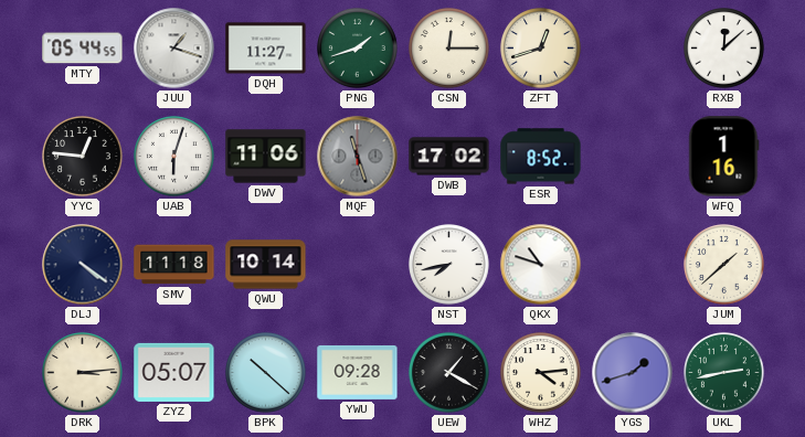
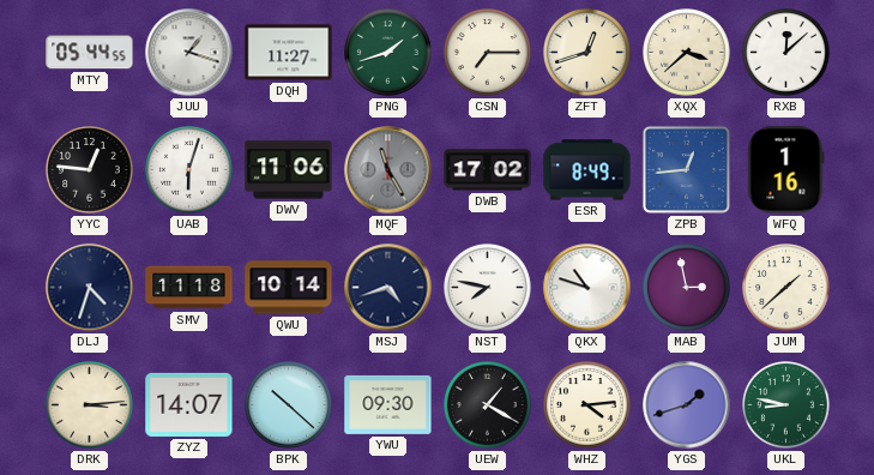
CSN: 12:15 -> 7:15
XQX: none -> 3:38
MQF: 11:27 -> 11:25
ESR: 8:52 -> 8:49
ZPB: none -> 12:44
DLJ: 4:21 -> 4:33
MSJ: none -> 4:42
NST: 7:43 -> 7:47
MAB: none -> 2:58
ZYZ: 05:07 -> 14:07
YWU: 09:28 -> 09:30
UKL: 2:43 -> 8:47
